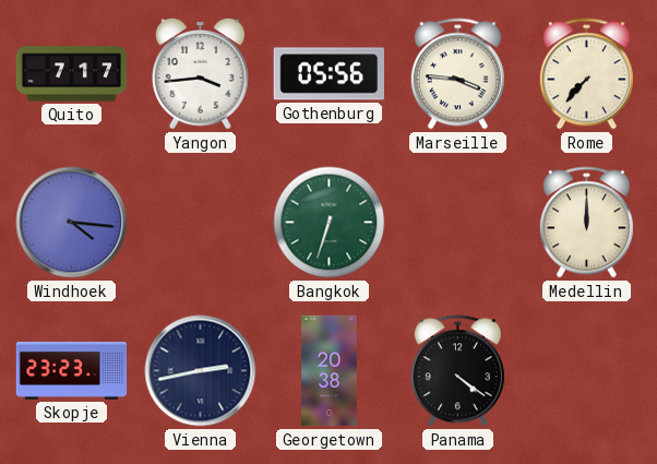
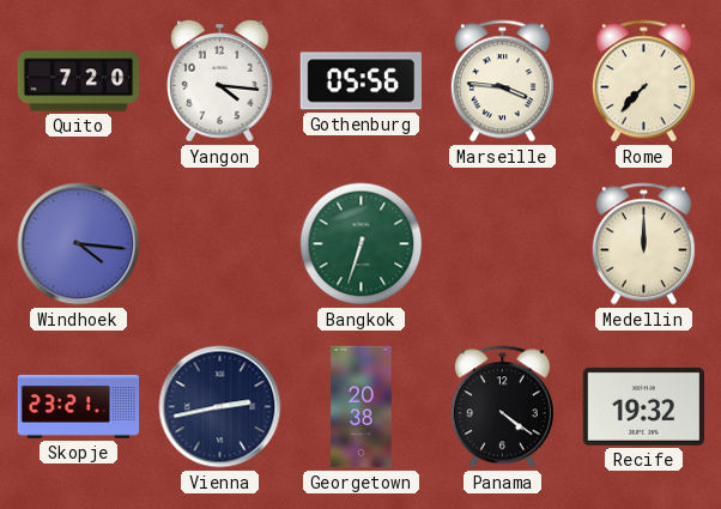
Quito: 7:17 -> 7:20
Yangon: 3:44 -> 4:16
Skopje: 23:23 -> 23:21
Recife: none -> 19:32
